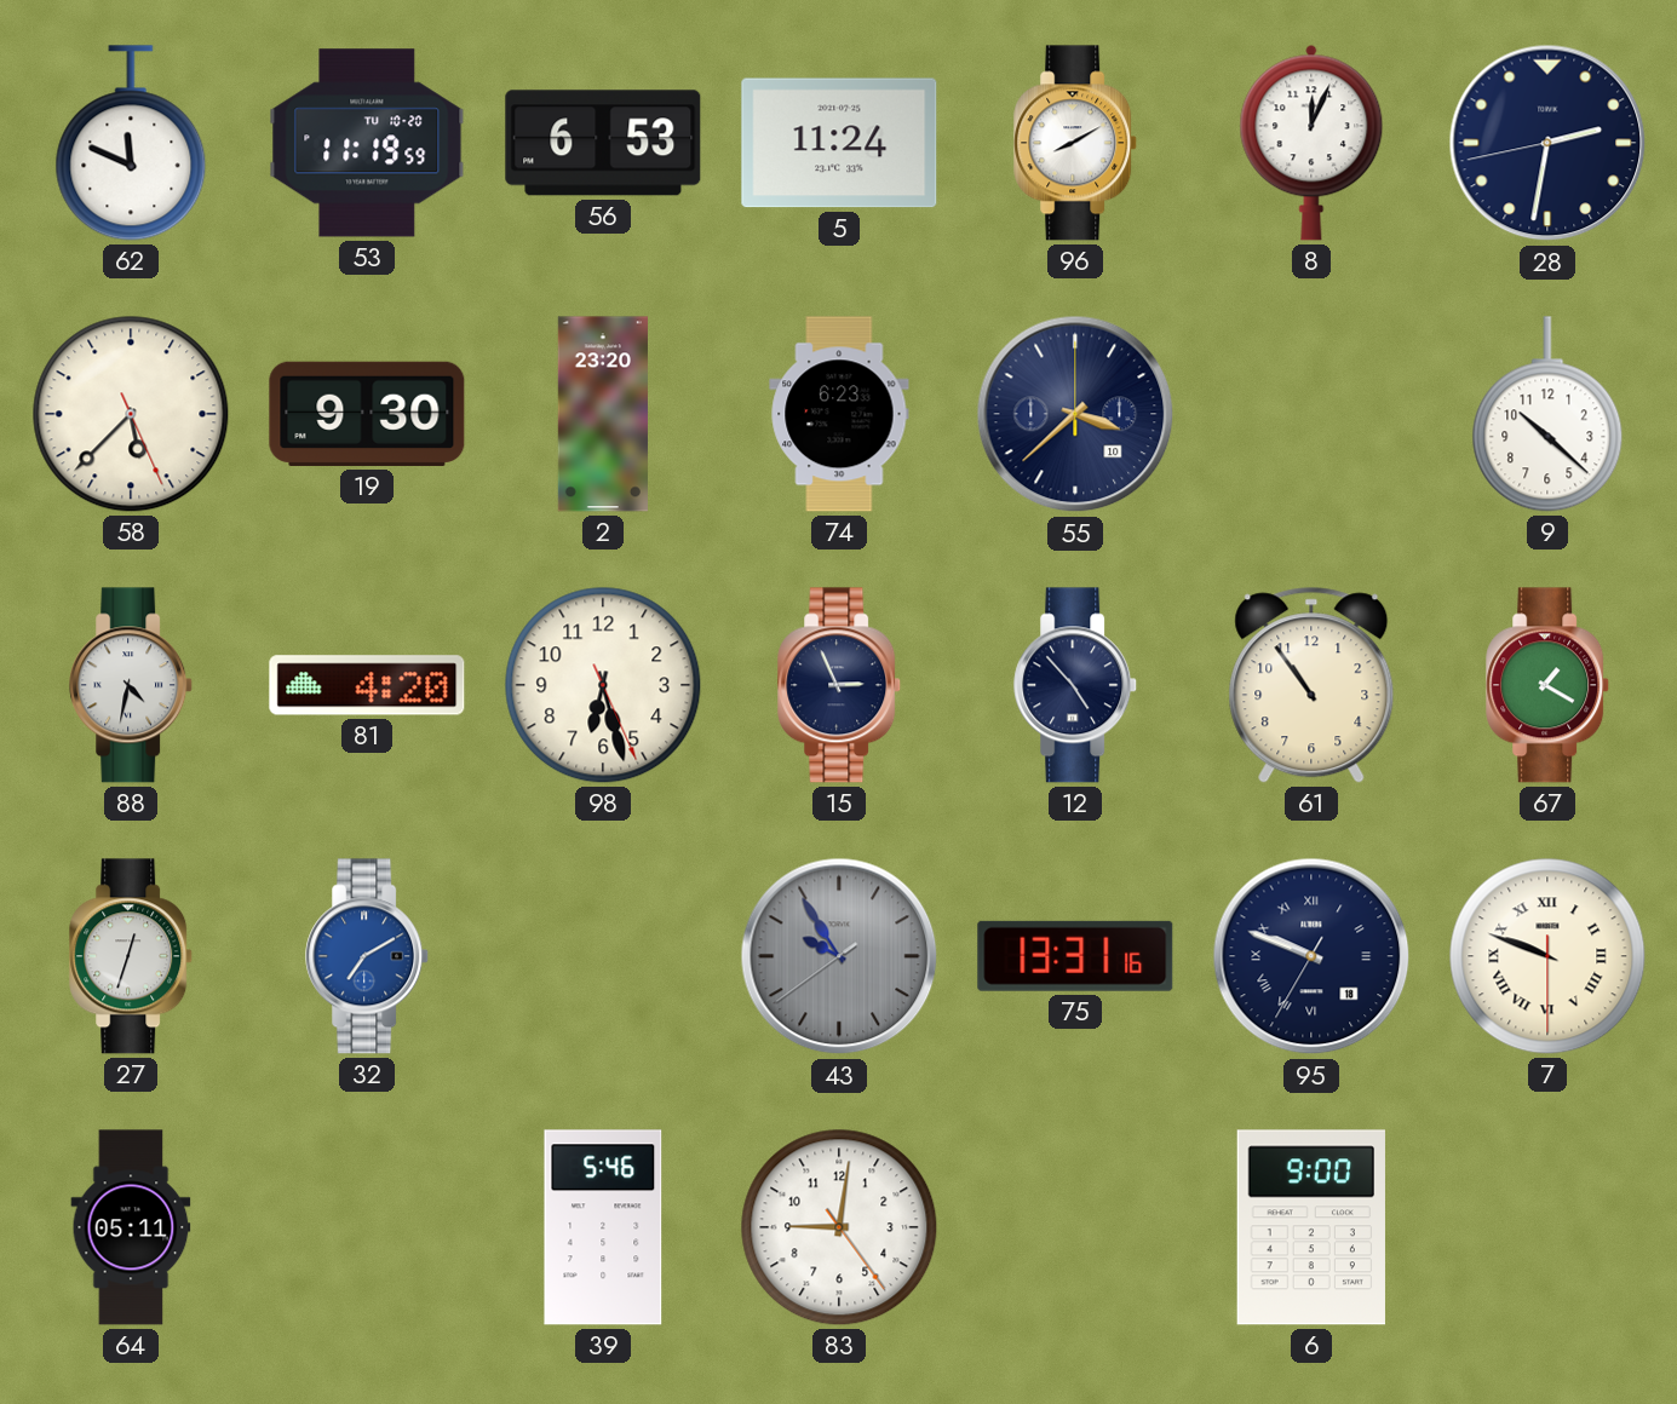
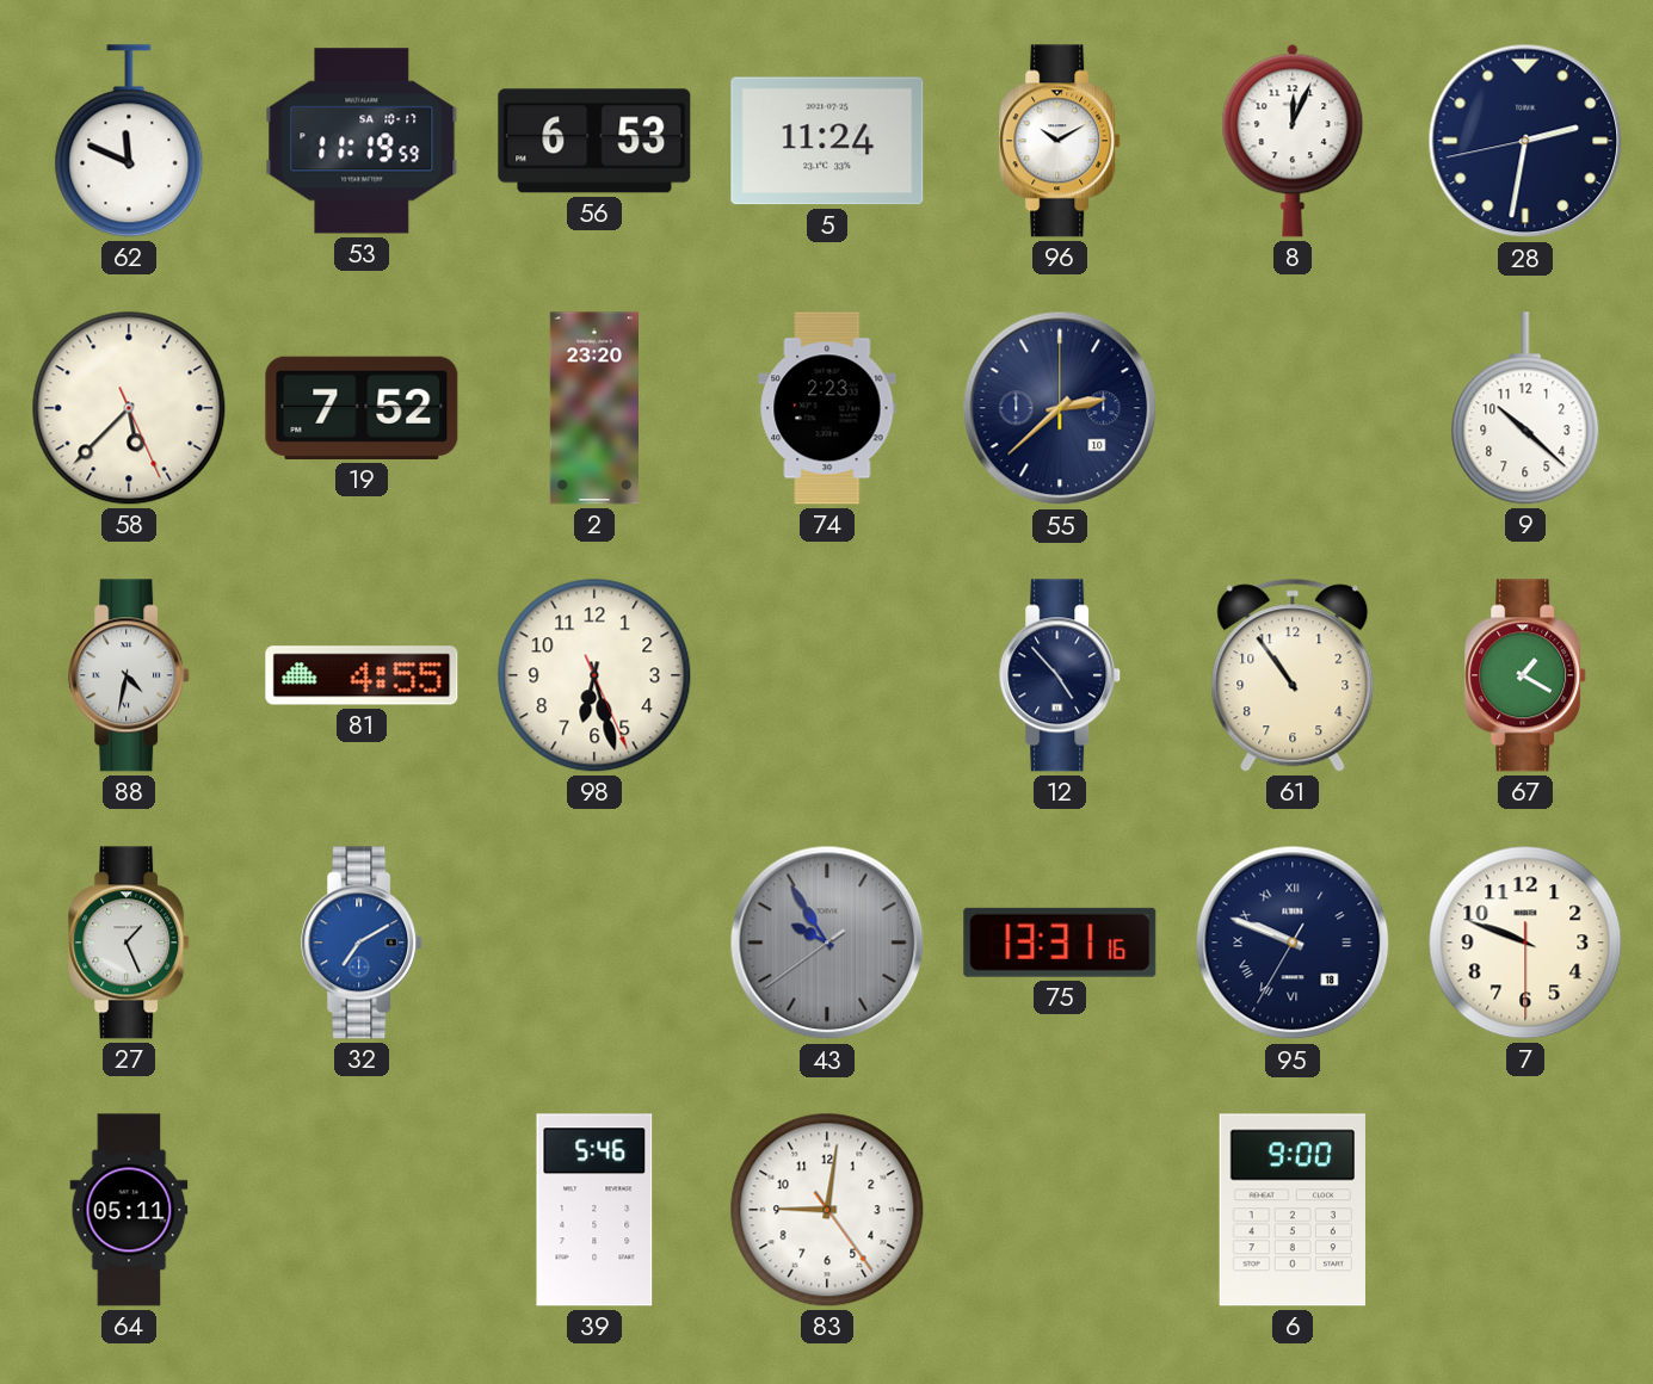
53 date: TU 10-20 -> SA 10-17
96: 8:10 -> 10:10
19: 9:30 -> 7:52
74: 6:23 -> 2:23
55: 3:38 -> 2:38
81: 4:20 -> 4:55
15: 2:56 -> none
27: 12:33 -> 1:26
7 numerals: Roman -> Arabic
